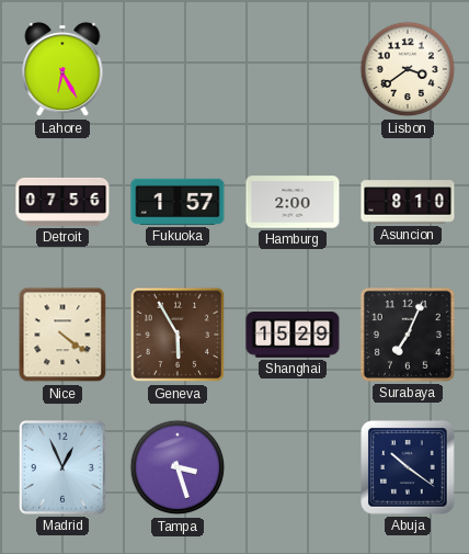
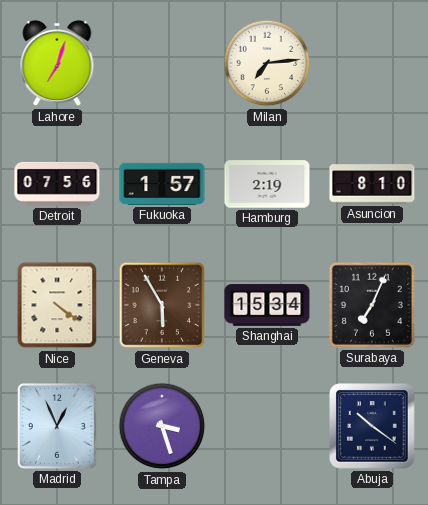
Lahore: 6:25 -> 7:03
Milan: none -> 7:14
Lisbon: 3:39 -> none
Hamburg: 2:00 -> 2:19
Shanghai: 15:29 -> 15:34
